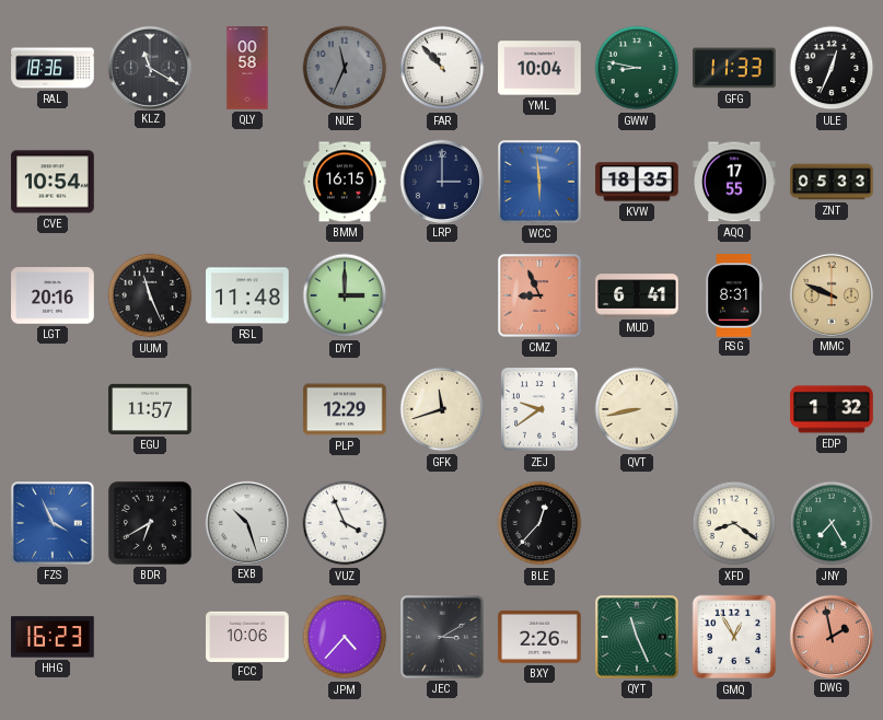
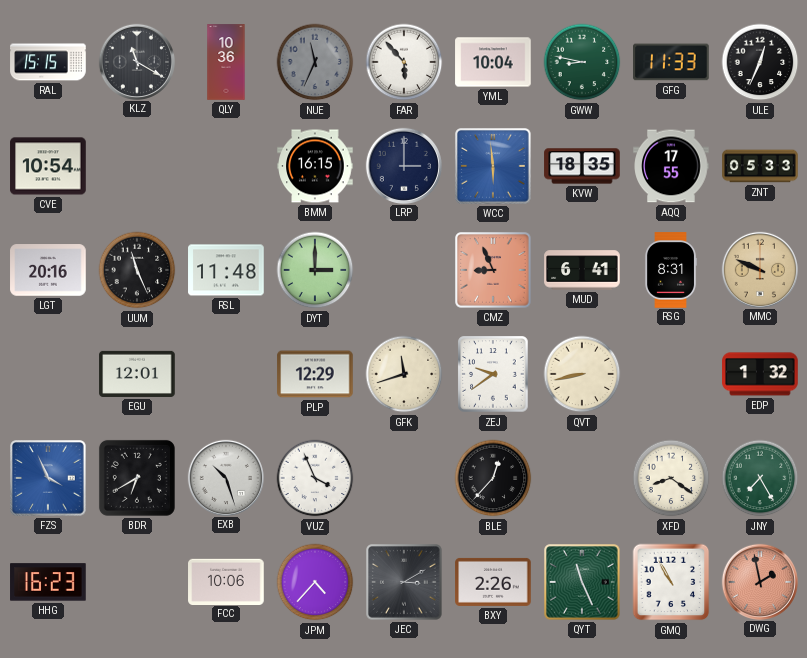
RAL: 18:36 -> 15:15
QLY: 00:58 -> 10:36
FAR: 10:53 -> 5:53
EGU: 11:57 -> 12:01
GMQ: 12:55 -> 10:55
